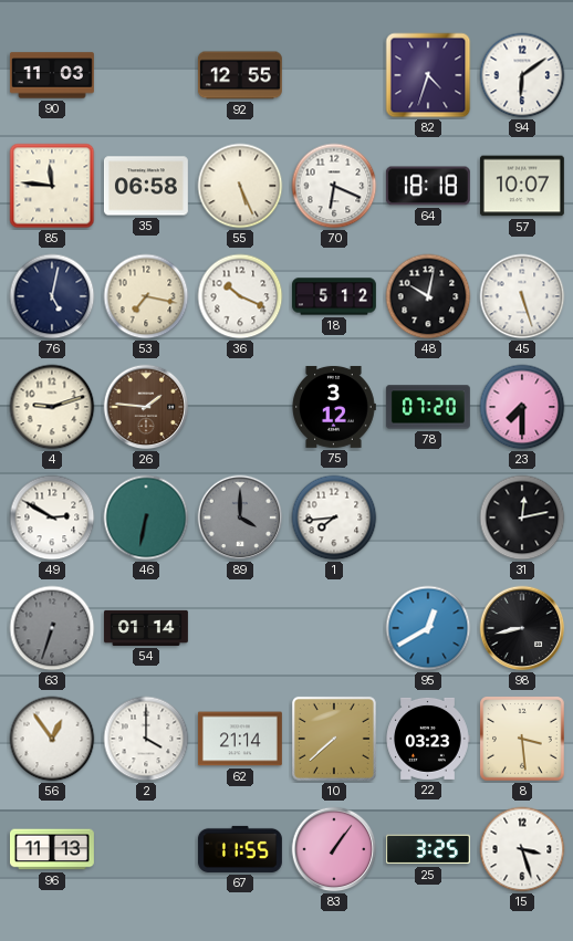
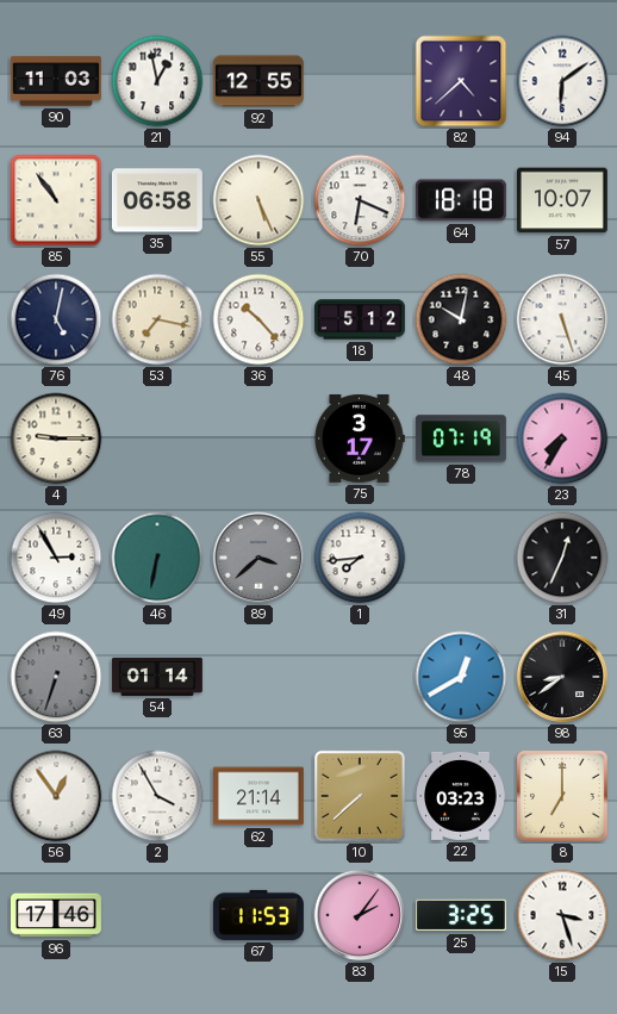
21: none -> 12:58
82: 4:33 -> 4:38
85: 11:46 -> 10:54
36: 10:19 -> 10:23
4: 9:12 -> 9:15
26: 1:46 -> none
75: 3:12 -> 3:17
78: 07:20 -> 07:19
23: 7:30 -> 7:35
49: 2:50 -> 2:55
89: 4:00 -> 3:38
31: 12:13 -> 12:34
98: 8:43 -> 8:39
2: 4:00 -> 3:55
8: 3:29 -> 7:00
96: 11:13 -> 17:46
67: 11:55 -> 11:53
83: 1:06 -> 2:06
